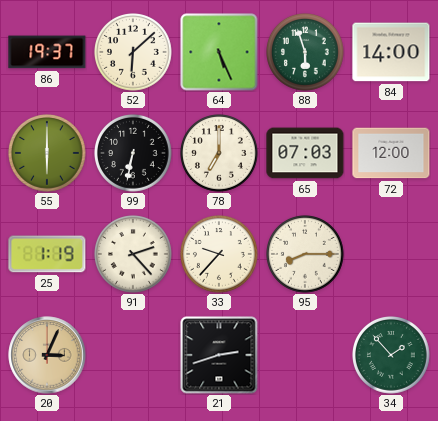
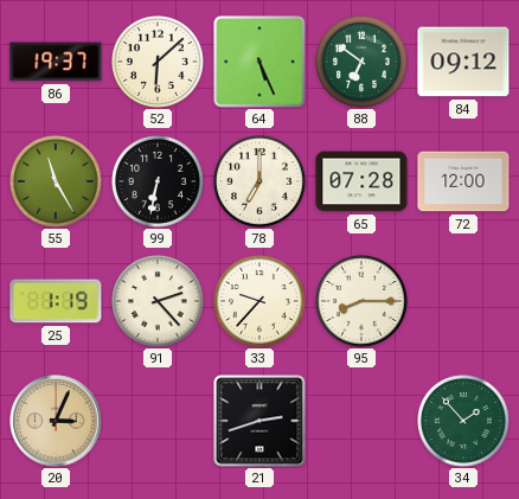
88: 5:57 -> 6:51
84: 14:00 -> 09:12
55: 6:00 -> 11:25
65: 07:03 -> 07:28
